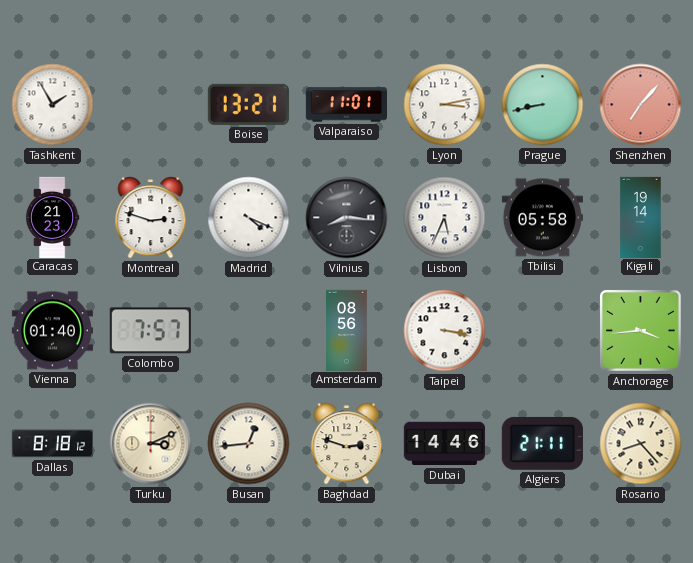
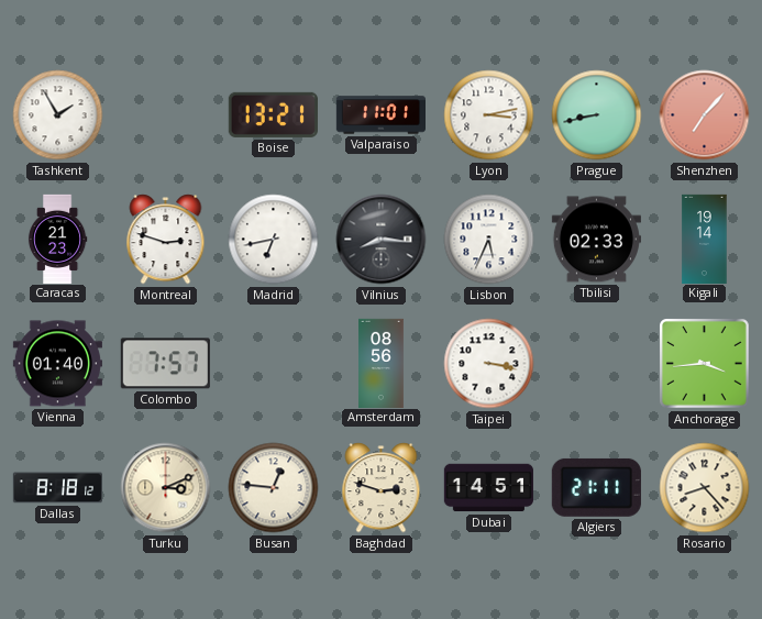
Madrid: 4:19 -> 6:43
Tbilisi: 05:58 -> 02:33
Busan: 12:44 -> 12:46
Dubai: 14:46 -> 14:51
